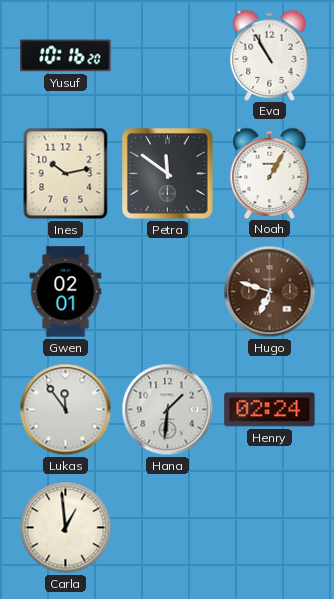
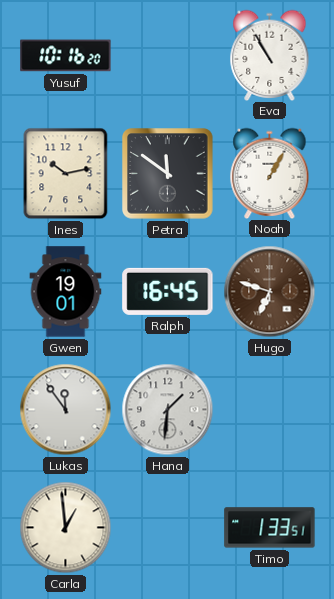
Gwen: 02:01 -> 19:01
Ralph: none -> 16:45
Henry: 02:24 -> none
Timo: none -> 1:33
